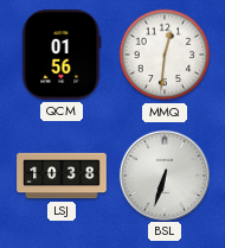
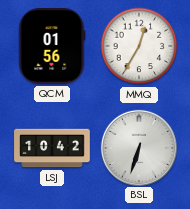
MMQ: 12:31 -> 12:35
LSJ: 10:38 -> 10:42
